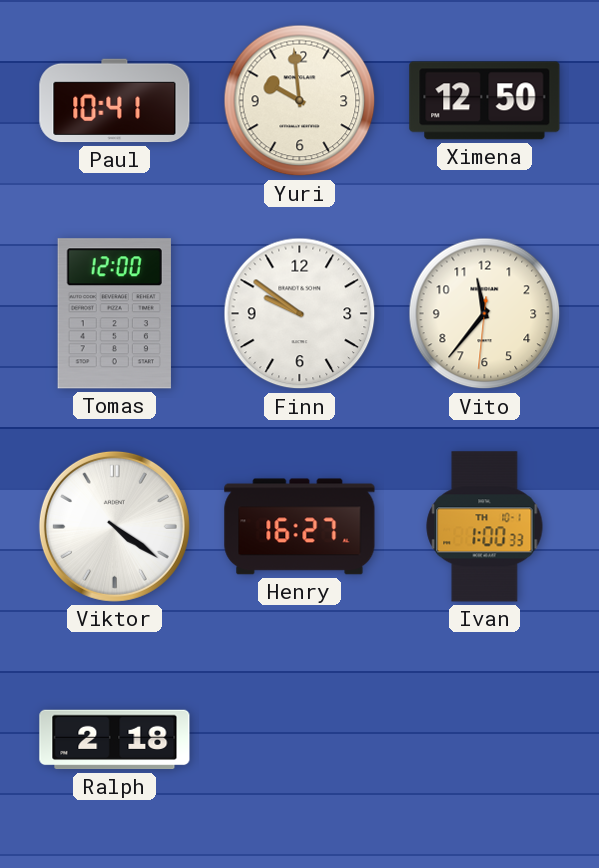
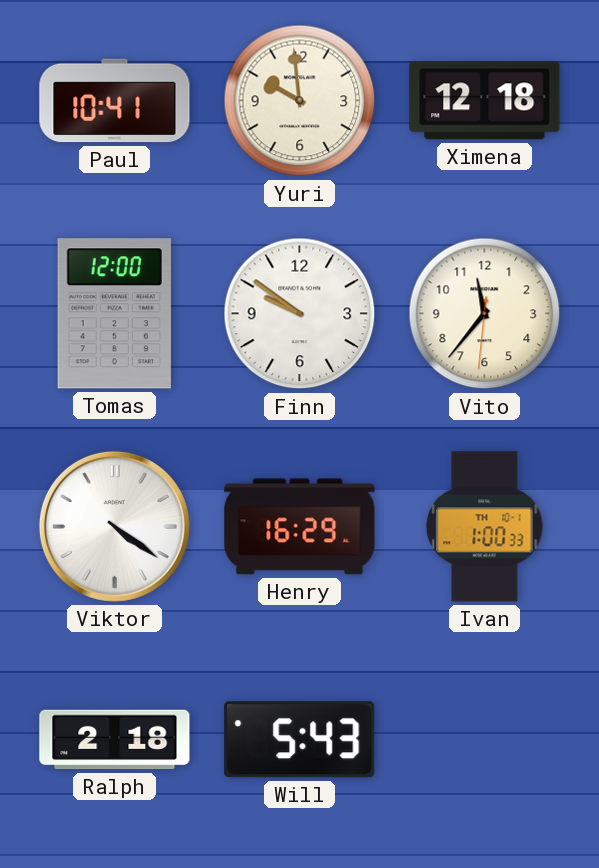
Ximena: 12:50 -> 12:18
Henry: 16:27 -> 16:29
Will: none -> 5:43
